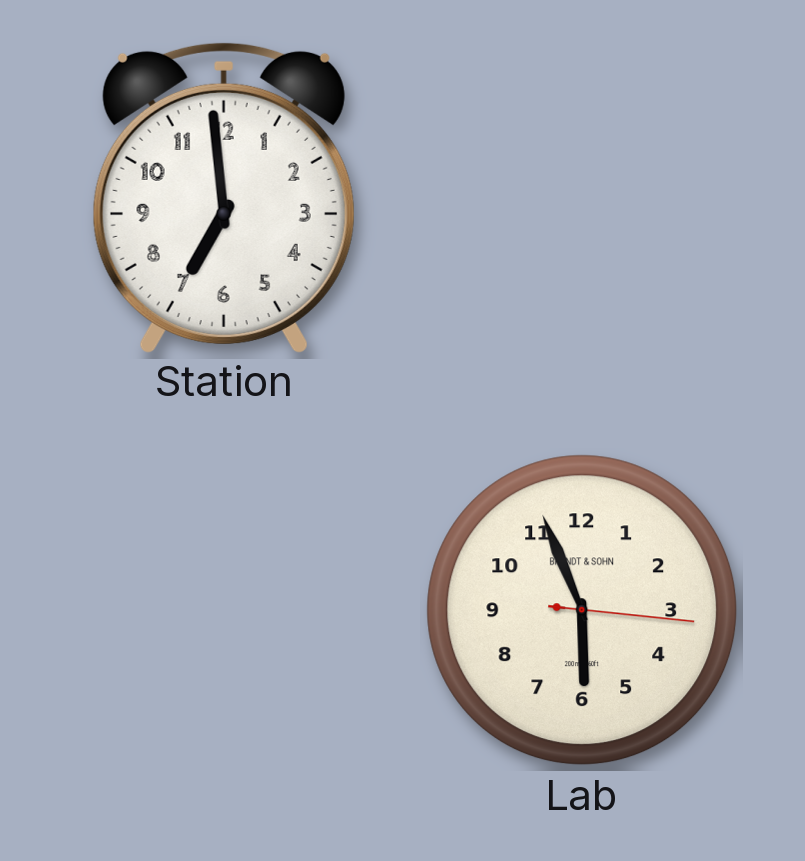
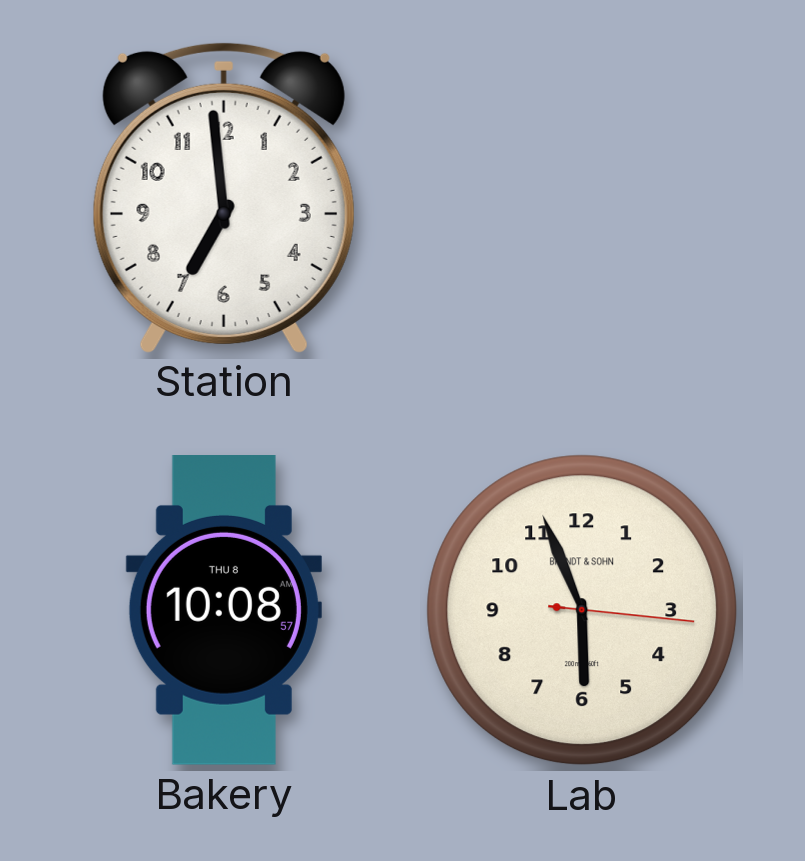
Bakery: none -> 10:08
